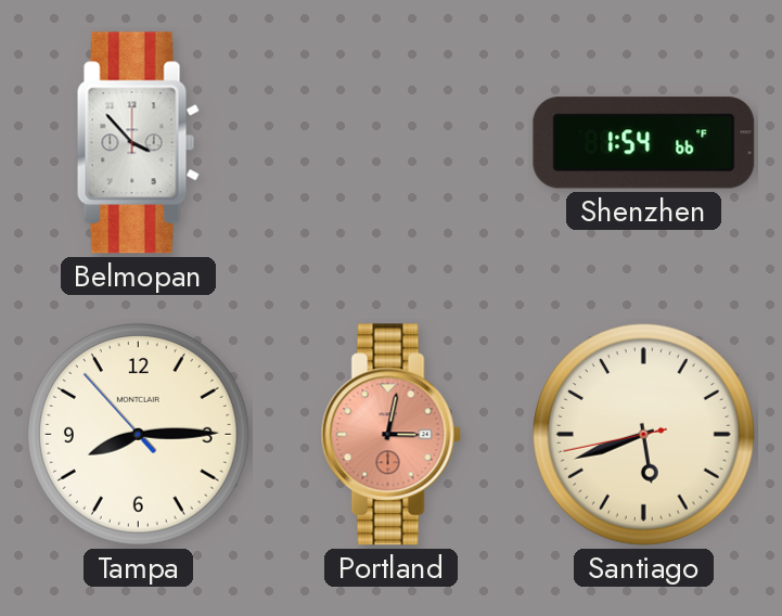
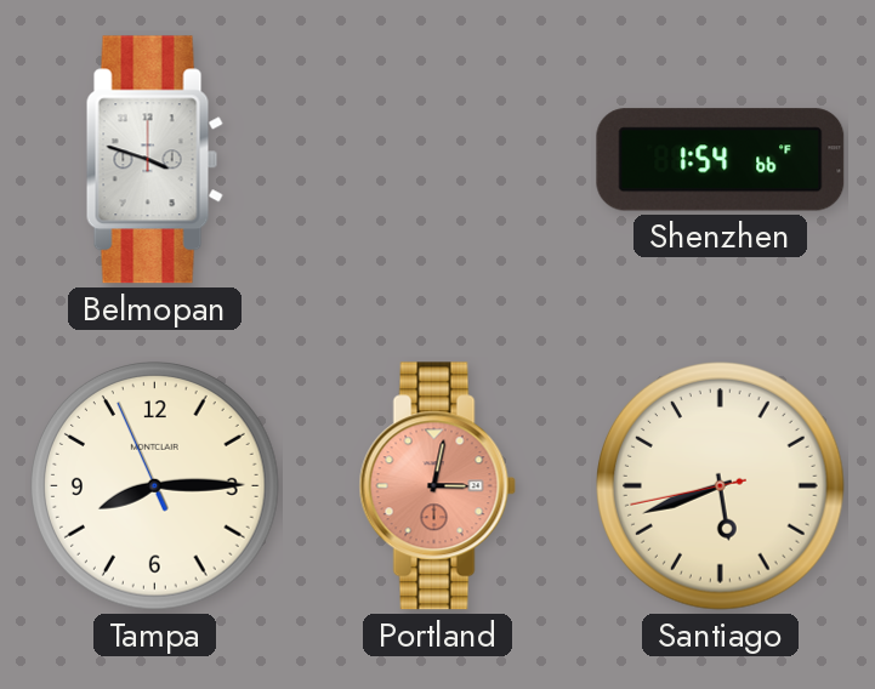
Belmopan: 3:53 -> 3:48
Tampa: 8:14:53 -> 8:14:56
